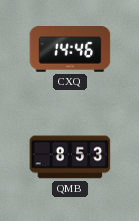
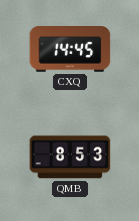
CXQ: 14:46 -> 14:45
